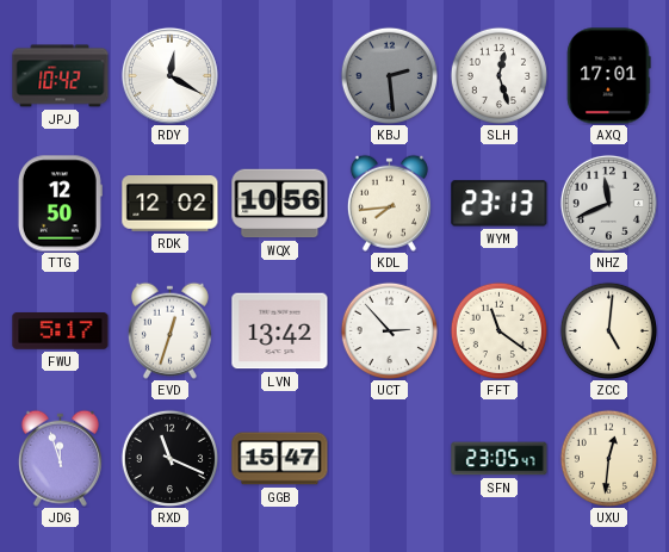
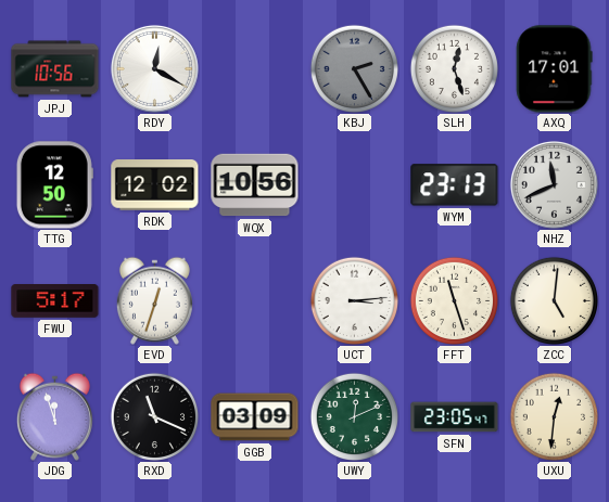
JPJ: 10:42 -> 10:56
KBJ: 2:29 -> 2:25
KDL: 7:44 -> none
LVN: 13:42 -> none
UCT: 2:53 -> 3:14
FFT: 11:21 -> 11:27
GGB: 15:47 -> 03:09
UWY: none -> 12:11
